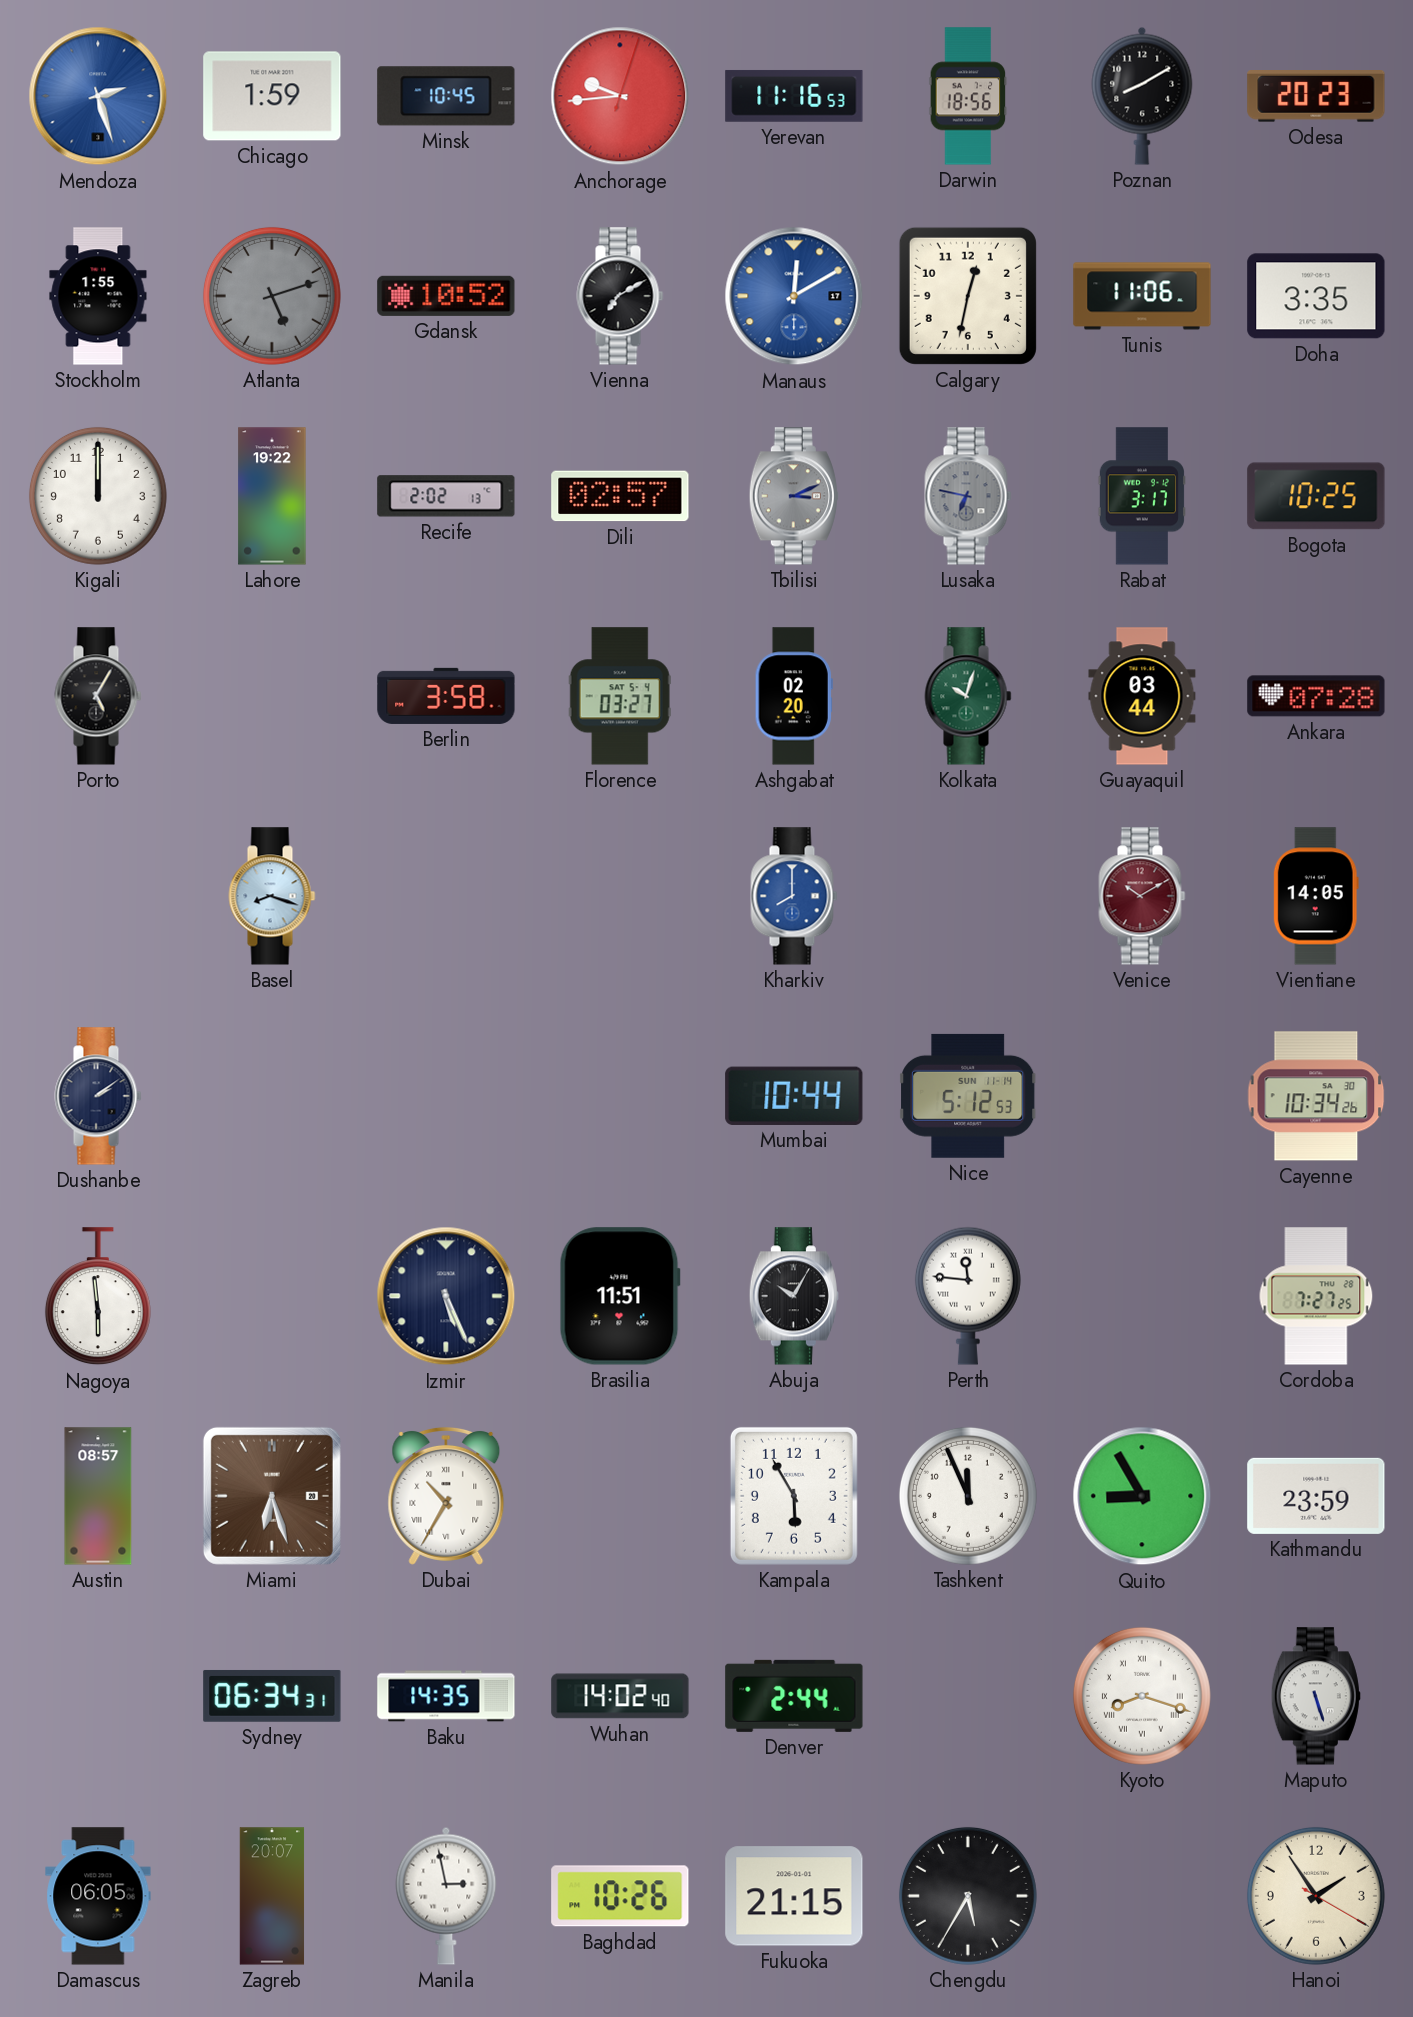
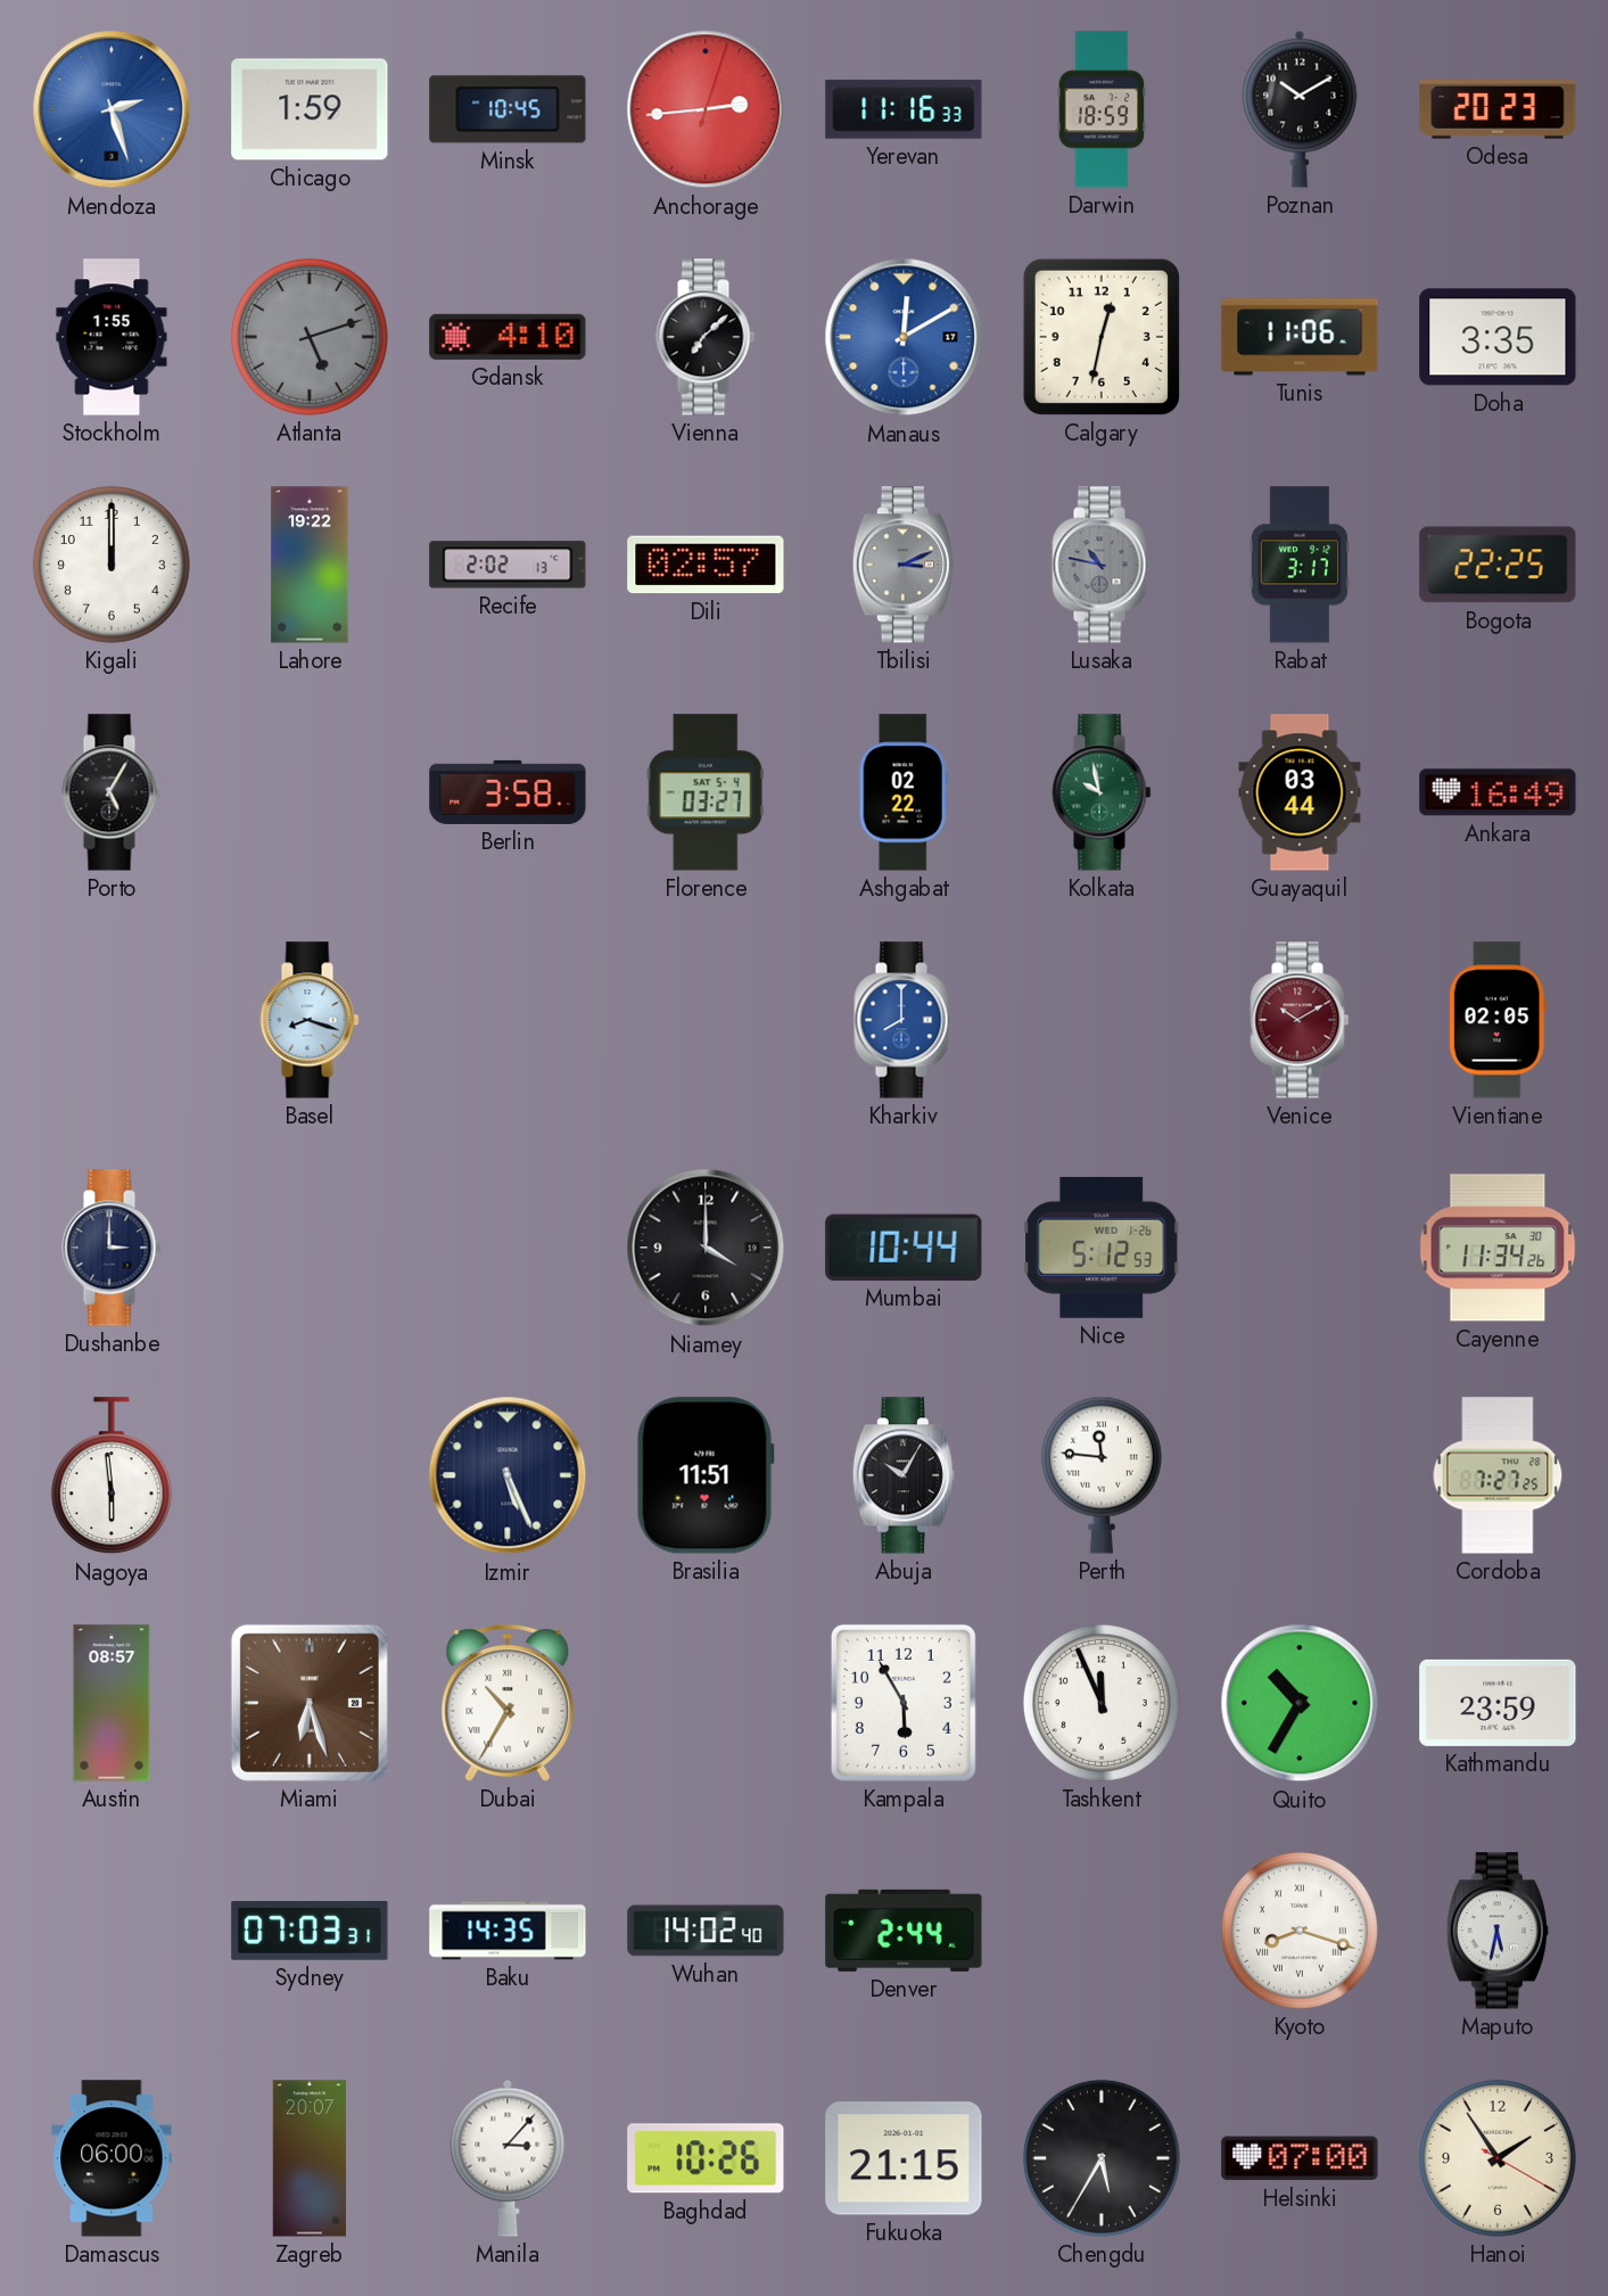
Anchorage: 9:44 -> 2:44
Yerevan: 11:16:53 -> 11:16:33
Darwin: 18:56 -> 18:59
Poznan: 8:10 -> 10:10
Gdansk: 10:52 -> 4:10
Vienna: 7:10 -> 7:08
Lusaka: 6:47 -> 10:47
Bogota: 10:25 -> 22:25
Ashgabat: 02:20 -> 02:22
Kolkata: 10:03 -> 9:58
Ankara: 07:28 -> 16:49
Vientiane: 14:05 -> 02:05
Dushanbe: 2:09 -> 3:00
Niamey: none -> 4:00
Nice date: SUN 11-14 -> WED 1-26
Cayenne: 10:34 -> 11:34
Quito: 8:55 -> 10:35
Sydney: 06:34 -> 07:03
Maputo: 5:27 -> 5:32
Damascus: 06:05 -> 06:00
Manila: 2:58 -> 3:07
Helsinki: none -> 07:00
